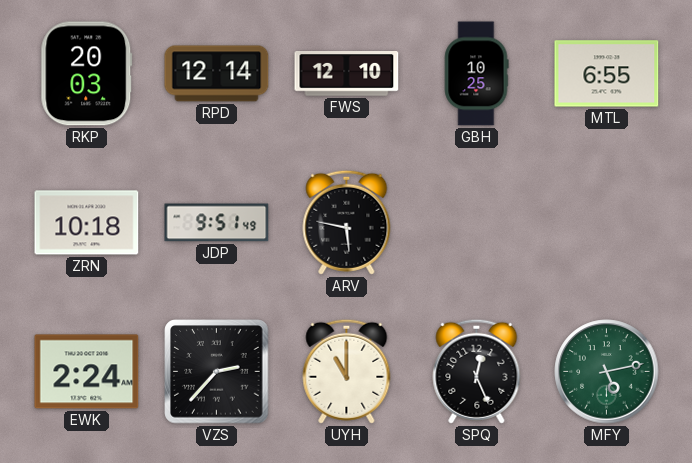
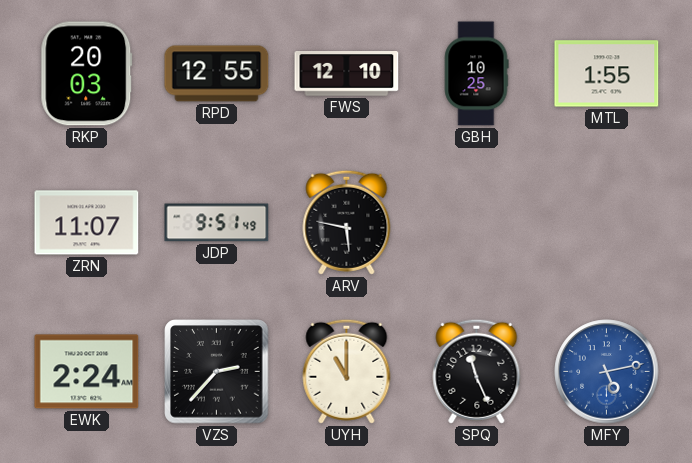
RPD: 12:14 -> 12:55
MTL: 6:55 -> 1:55
ZRN: 10:18 -> 11:07
SPQ: 12:26 -> 11:26
MFY dial: green -> blue
